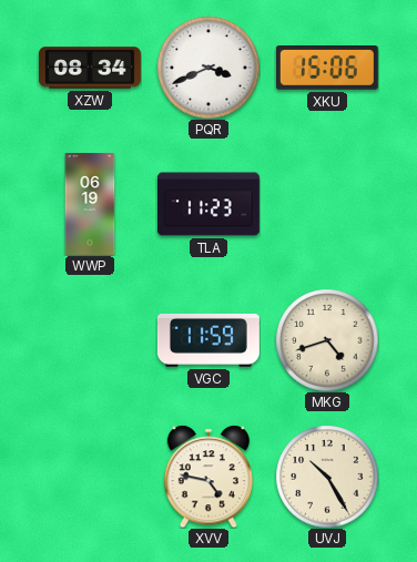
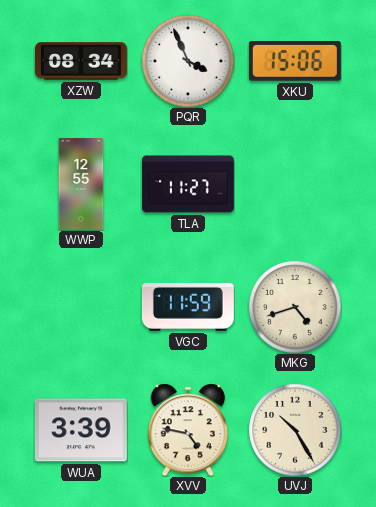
PQR: 3:41 -> 3:56
WWP: 06:19 -> 12:55
TLA: 11:23 -> 11:27
WUA: none -> 3:39
